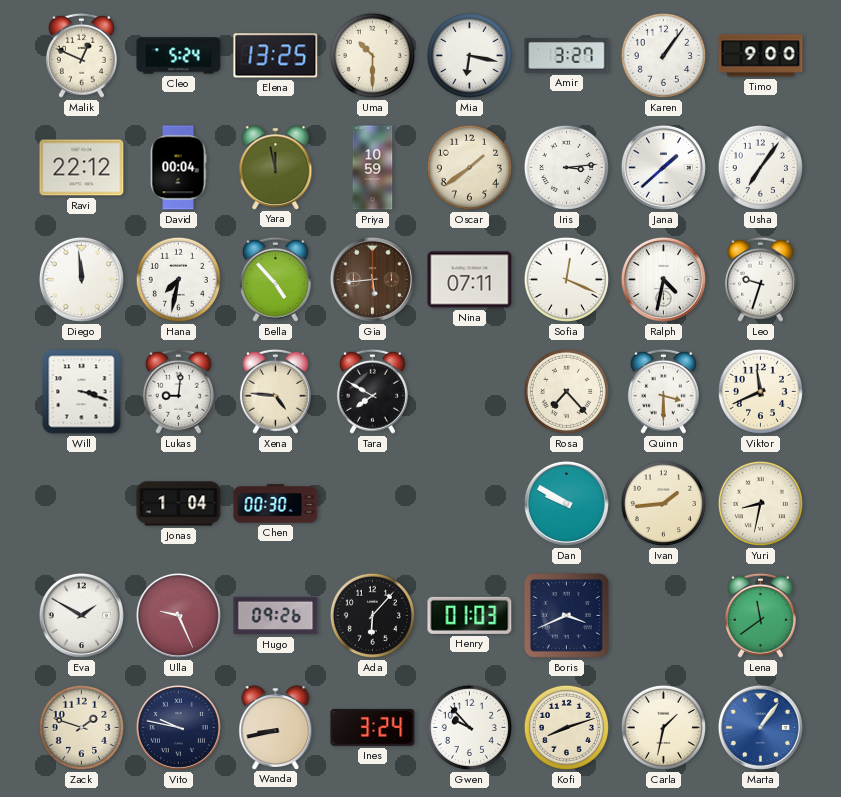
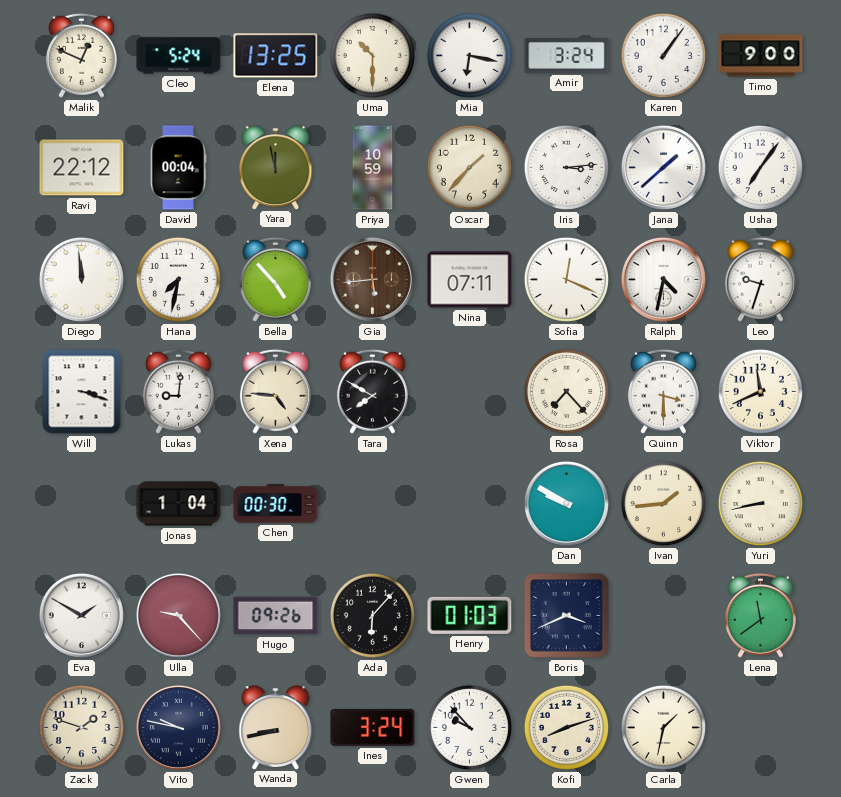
Amir: 3:27 -> 3:24
Oscar: 1:39 -> 1:37
Yuri: 8:32 -> 8:43
Ulla: 9:26 -> 9:23
Marta: 1:06 -> none
